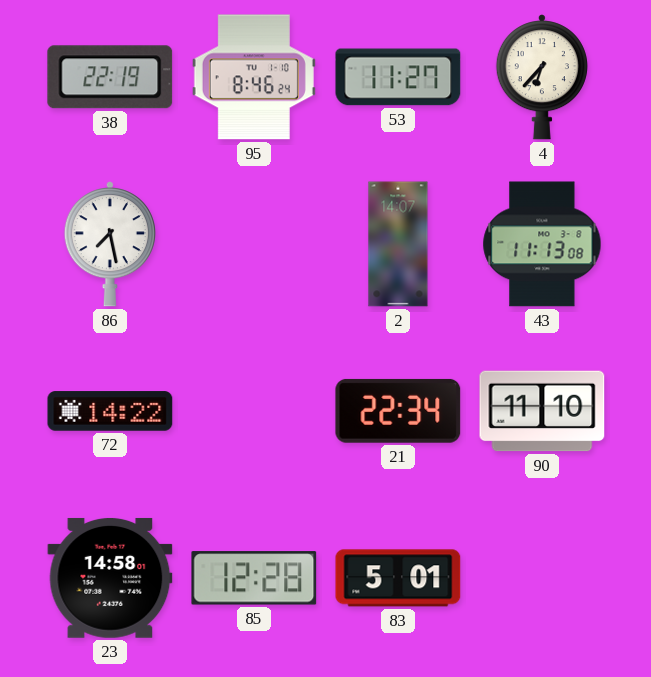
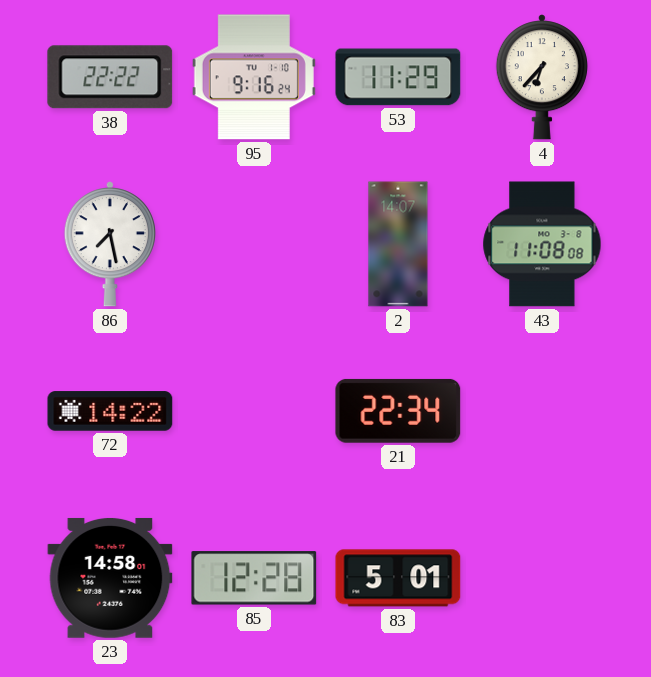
38: 22:19 -> 22:22
95: 8:46 -> 9:16
53: 11:27 -> 11:29
43: 11:13 -> 11:08
90: 11:10 -> none
